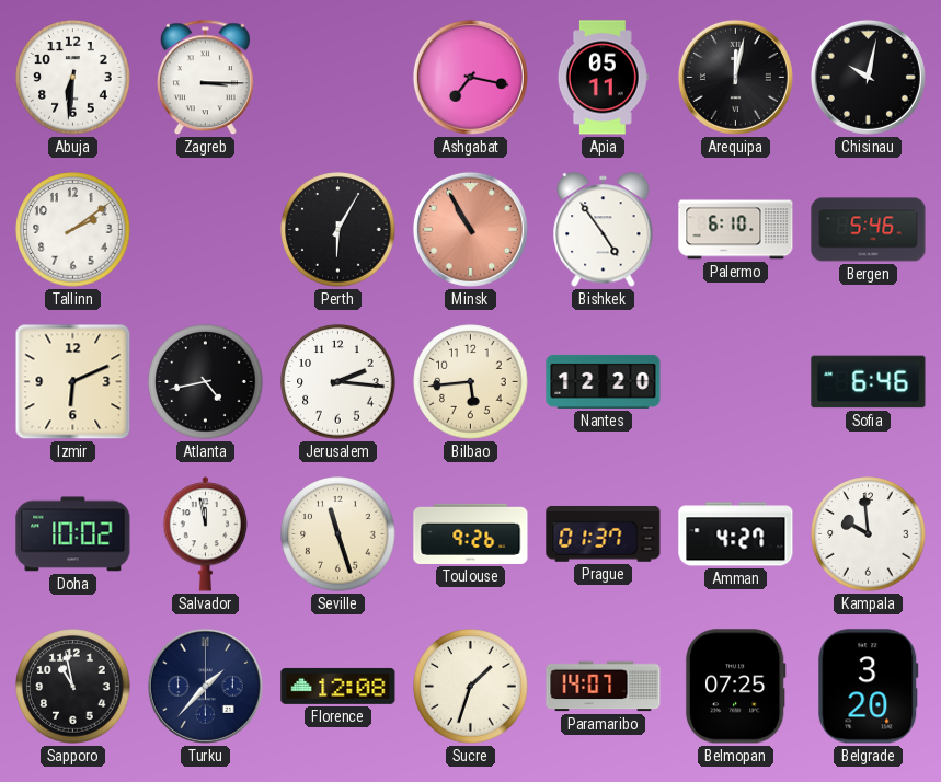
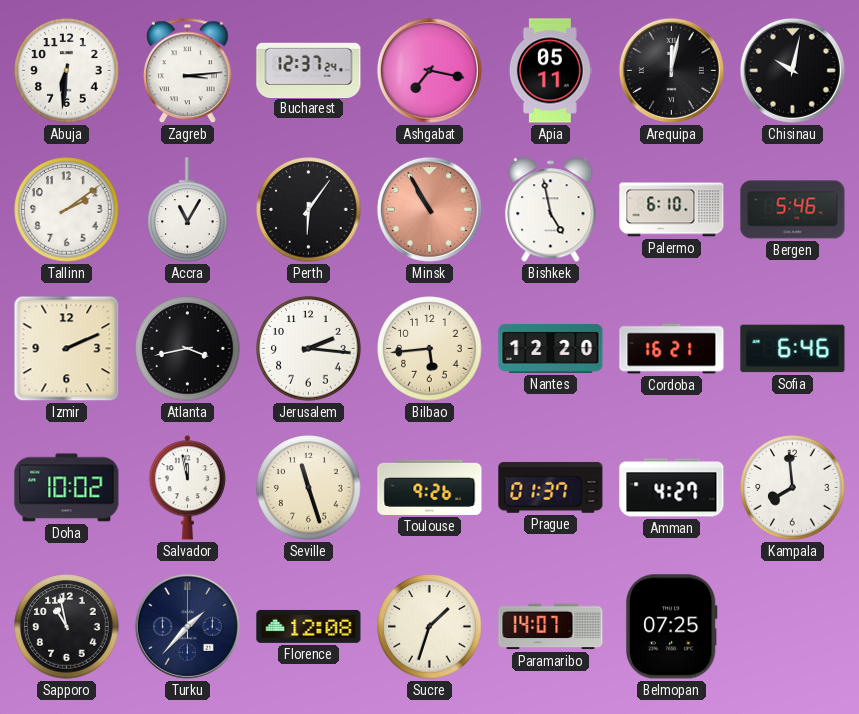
Zagreb: 3:15 -> 3:14
Bucharest: none -> 12:37
Accra: none -> 11:05
Perth: 6:05 -> 6:06
Bishkek: 4:54 -> 4:58
Izmir: 6:11 -> 2:11
Atlanta: 4:43 -> 3:43
Cordoba: none -> 16:21
Kampala: 9:59 -> 7:59
Belgrade: 3:20 -> none
